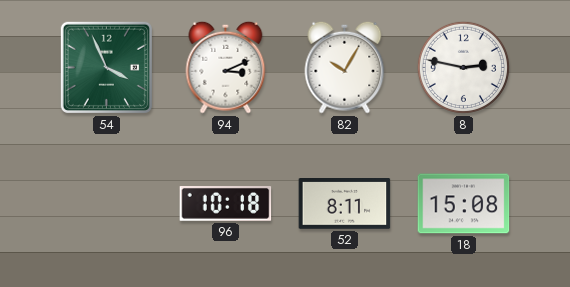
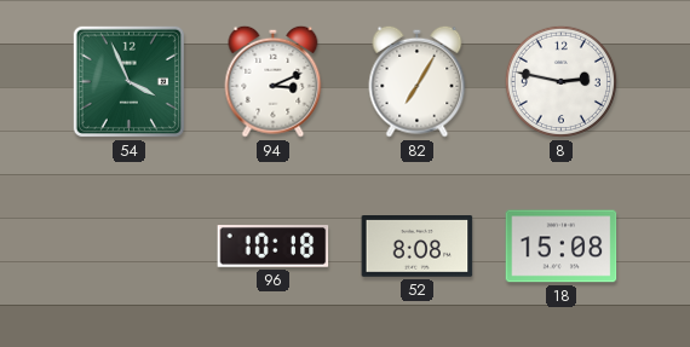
82: 10:05 -> 7:05
52: 8:11 -> 8:08
